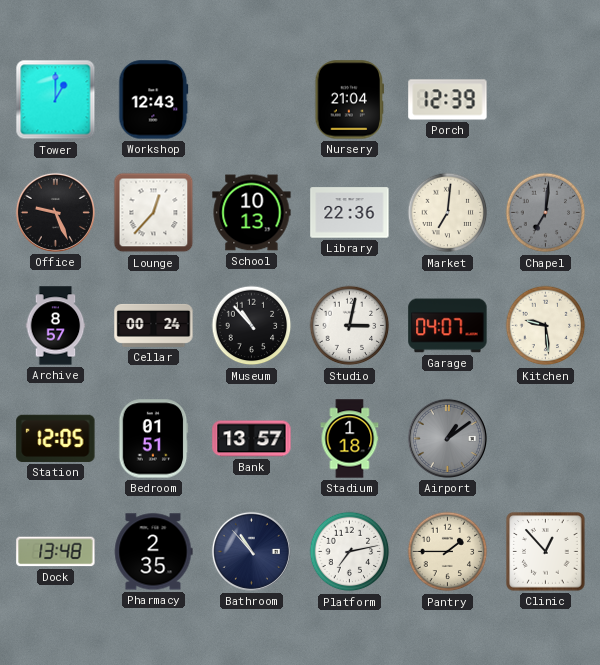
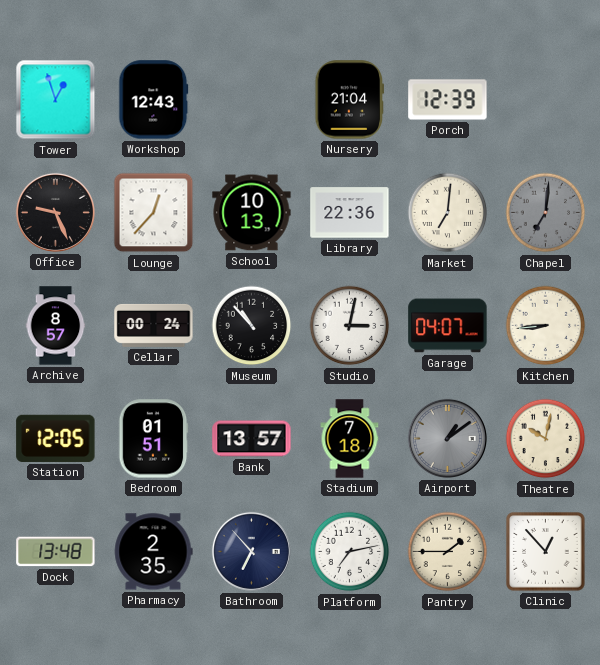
Tower: 1:00 -> 12:57
Kitchen: 9:29 -> 8:44
Stadium: 1:18 -> 7:18
Theatre: none -> 10:02
Bathroom: 10:53 -> 6:53
